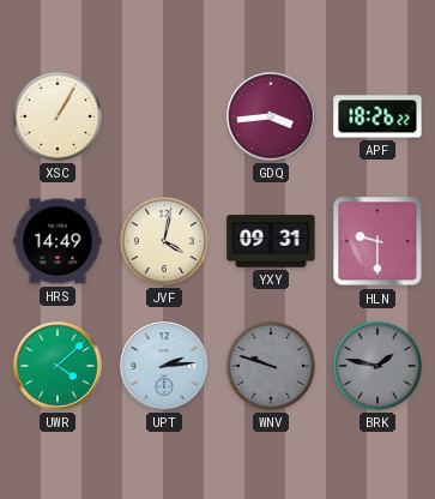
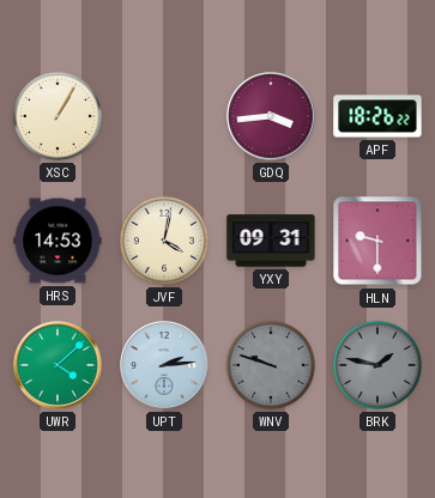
HRS: 14:49 -> 14:53
